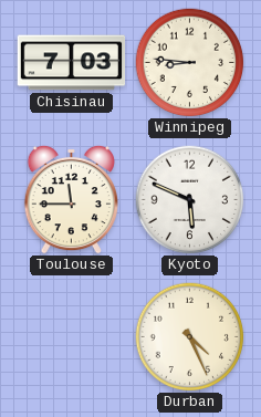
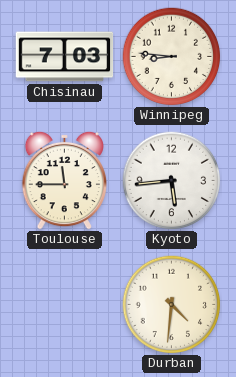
Kyoto: 5:49 -> 5:44
Durban: 4:26 -> 4:31
